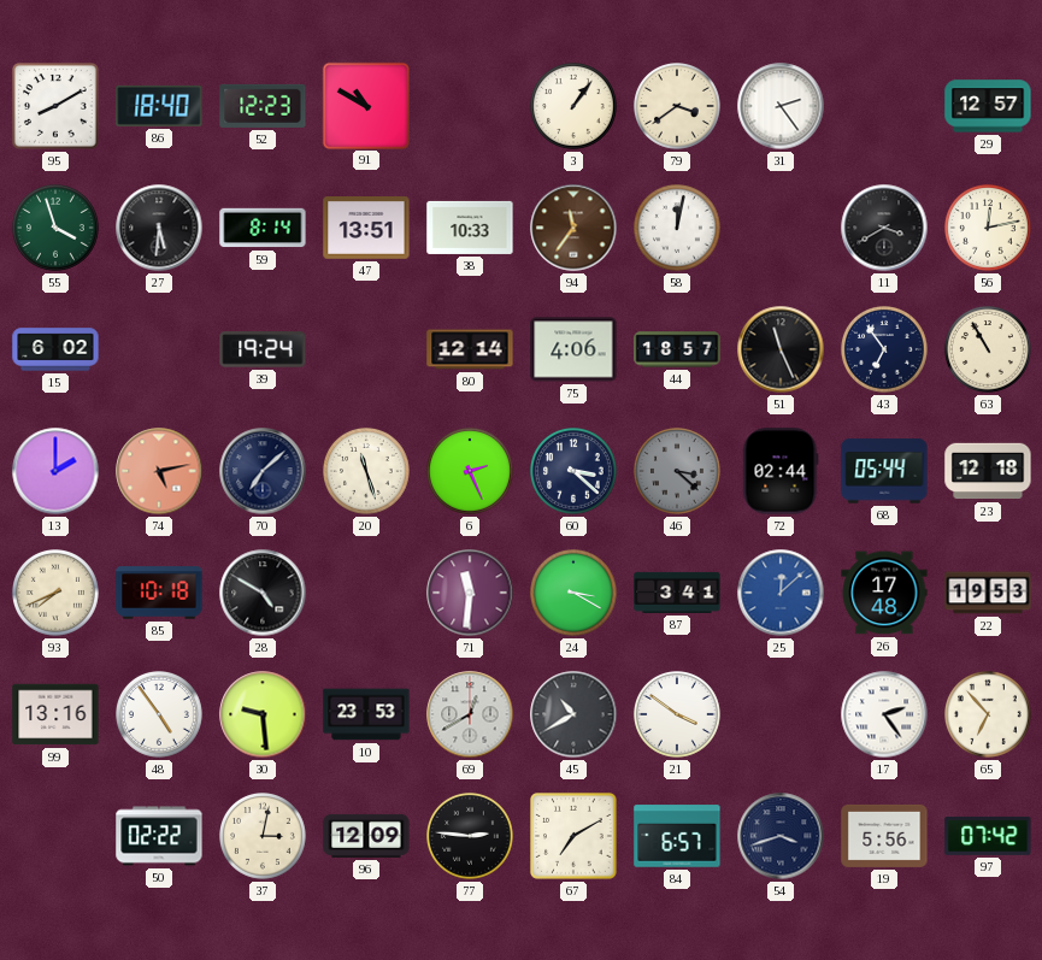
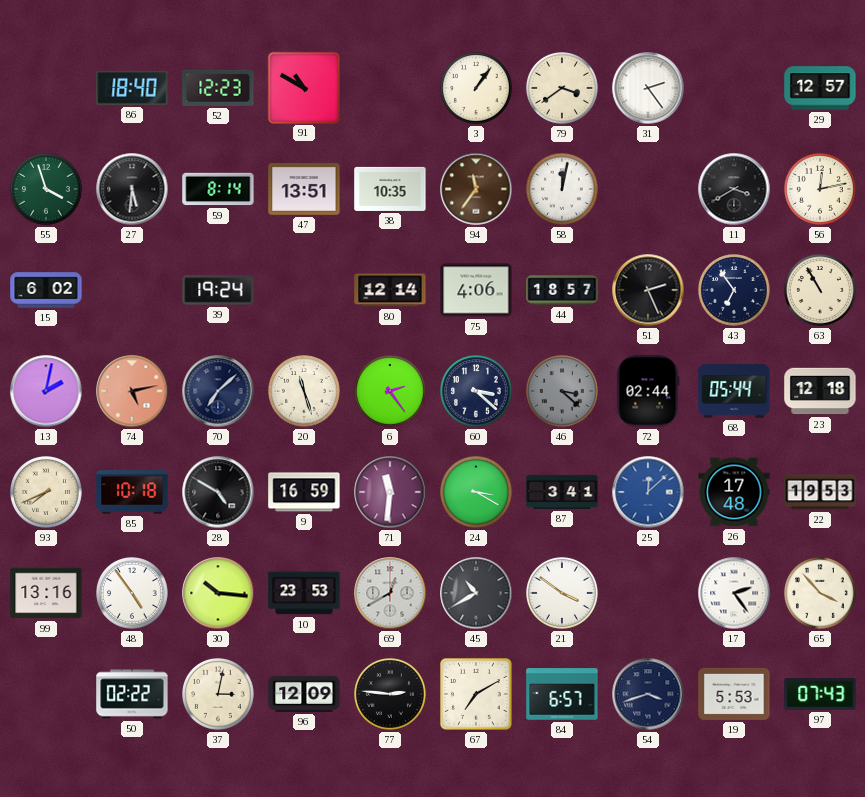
95: 8:10 -> none
38: 10:33 -> 10:35
51: 11:26 -> 2:26
13: 2:00 -> 2:02
6: 2:26 -> 2:24
9: none -> 16:59
30: 9:29 -> 10:16
65: 6:53 -> 3:53
19: 5:56 -> 5:53
97: 07:42 -> 07:43
